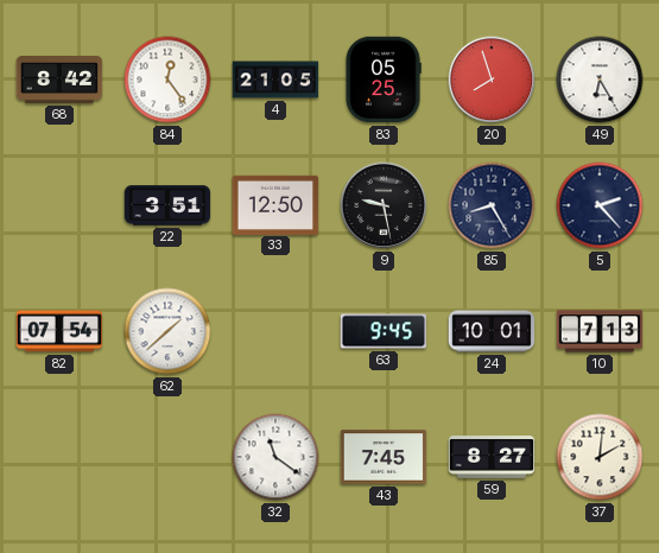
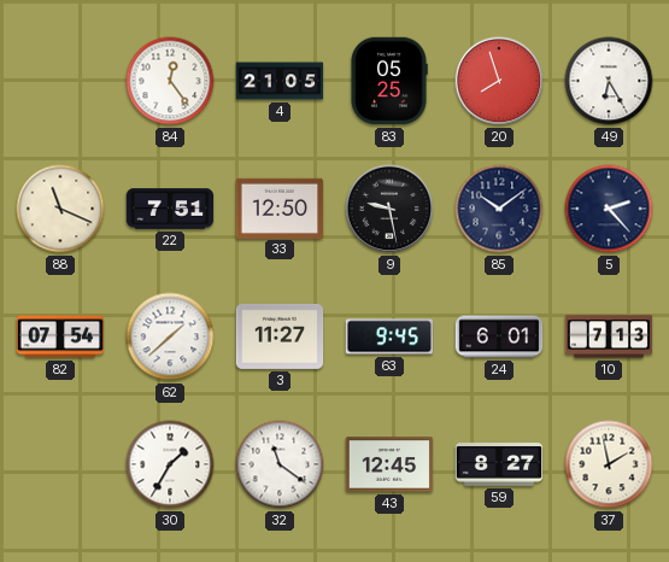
68: 8:42 -> none
88: none -> 11:19
22: 3:51 -> 7:51
85: 8:25 -> 10:09
3: none -> 11:27
24: 10:01 -> 6:01
30: none -> 1:35
43: 7:45 -> 12:45
37: 2:01 -> 1:58
